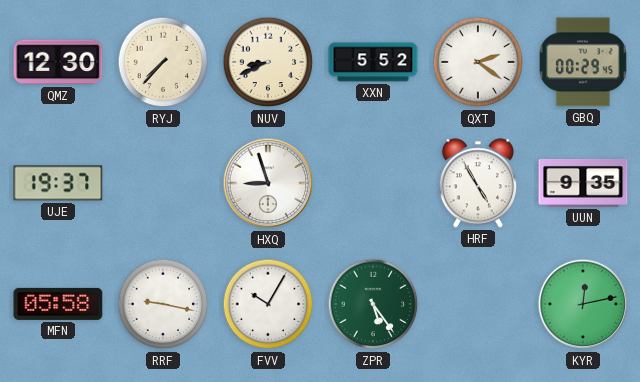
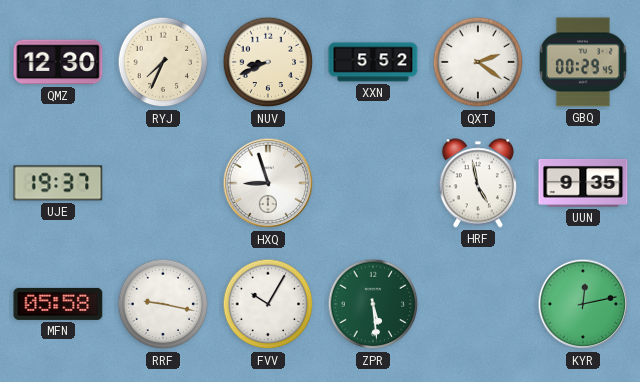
RYJ: 7:37 -> 7:34
HRF: 4:55 -> 4:58
ZPR: 5:24 -> 5:29
